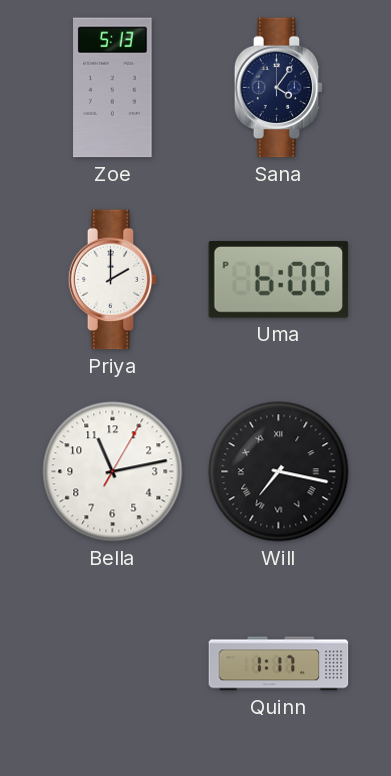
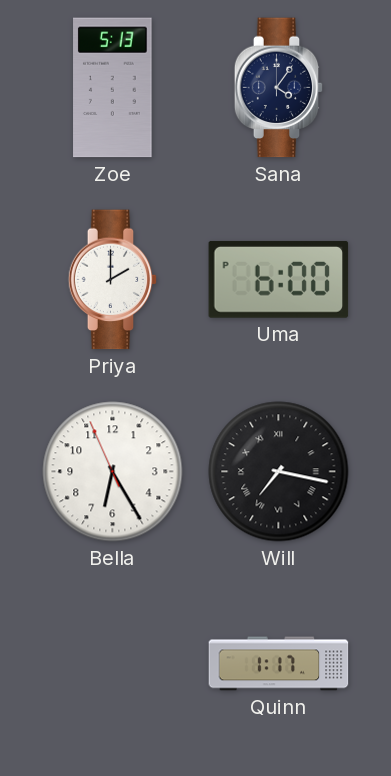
Bella: 11:13 -> 6:24
